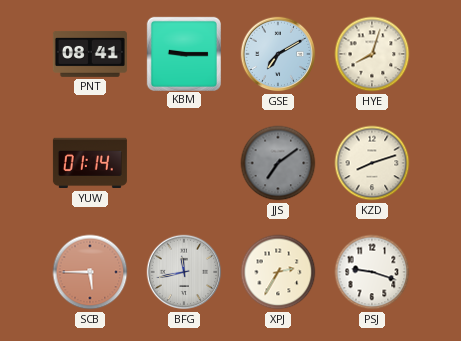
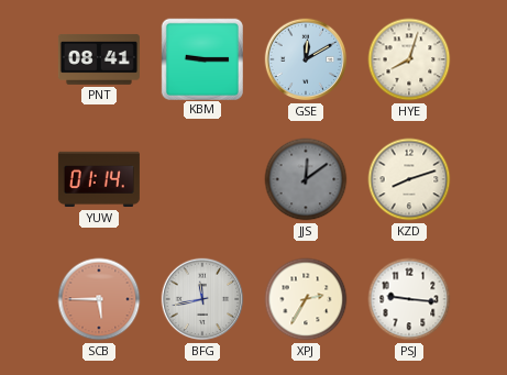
GSE: 7:10 -> 12:10
JJS: 7:09 -> 12:09
PSJ: 9:18 -> 9:16
